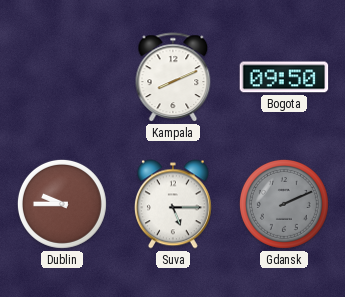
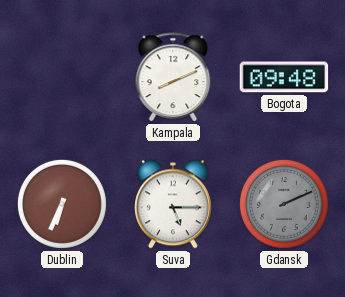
Bogota: 09:50 -> 09:48
Dublin: 9:45 -> 6:34
